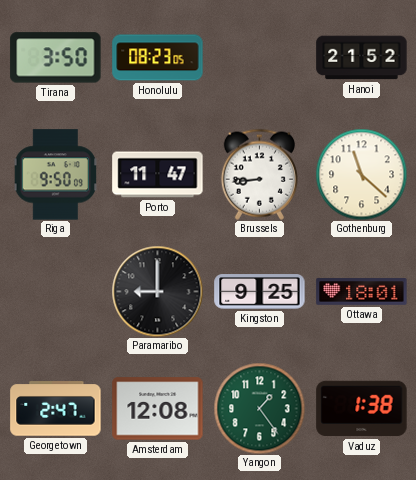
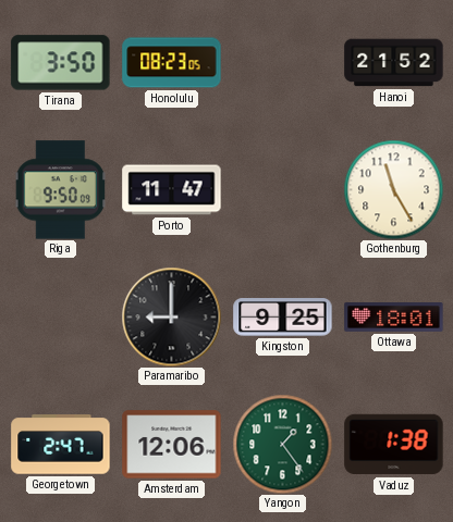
Brussels: 8:44 -> none
Gothenburg: 11:22 -> 11:25
Amsterdam: 12:08 -> 12:06
